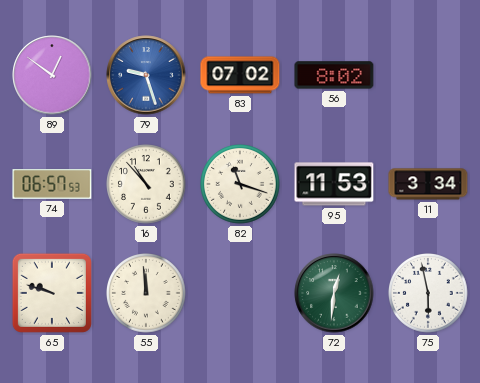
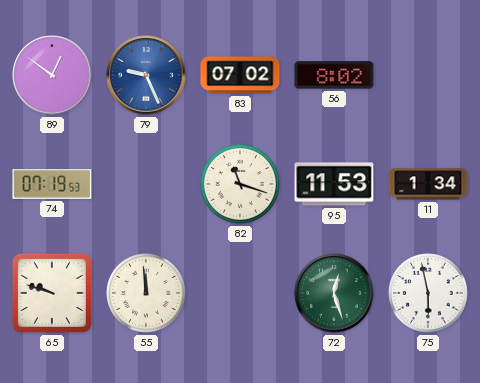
79: 9:27 -> 9:26
74: 06:57 -> 07:19
16: 10:53 -> none
11: 3:34 -> 1:34
72: 12:31 -> 12:27
